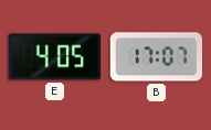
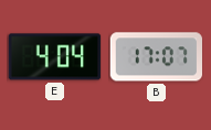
E: 4:05 -> 4:04
